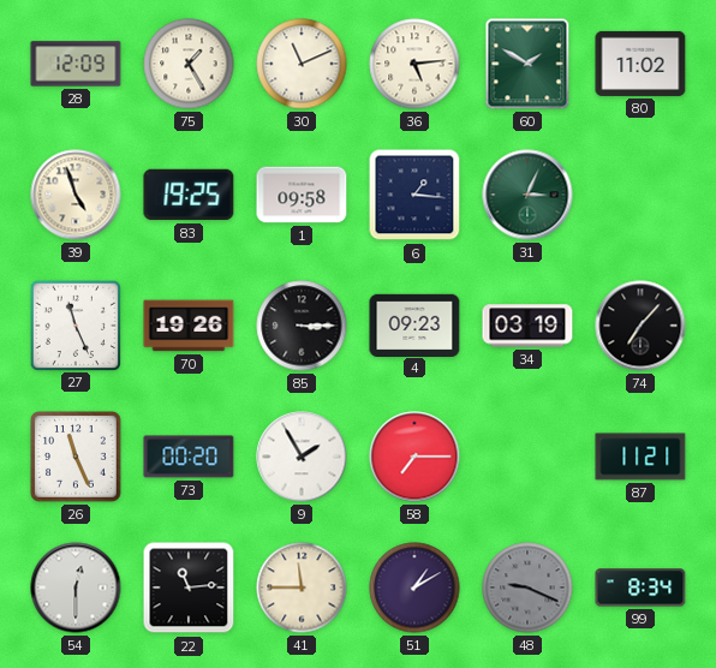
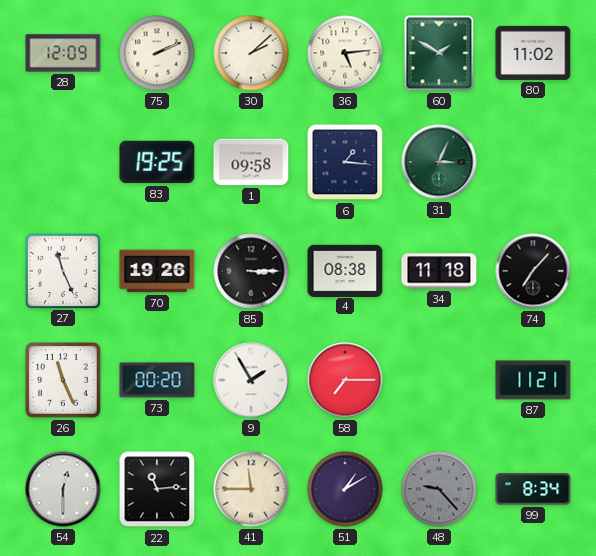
75: 1:25 -> 2:11
30: 11:11 -> 2:08
39: 4:57 -> none
4: 09:23 -> 08:38
34: 03:19 -> 11:18
48: 9:19 -> 9:23
